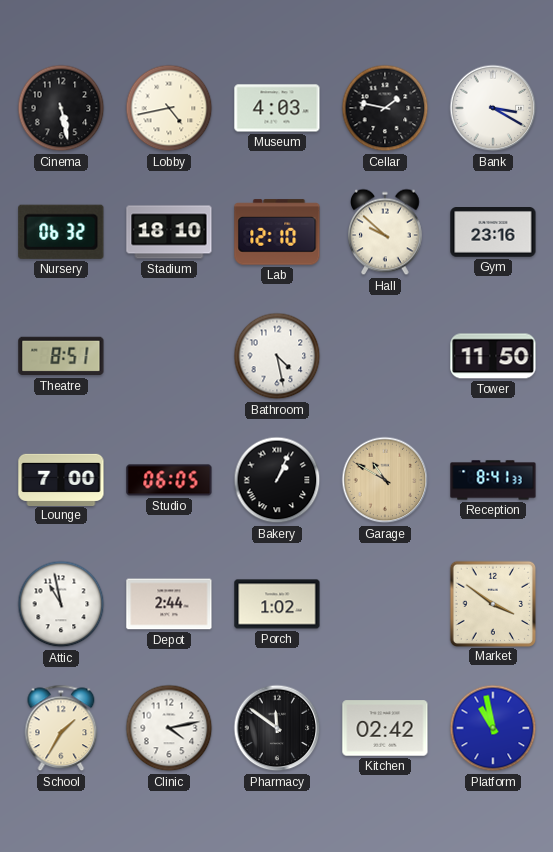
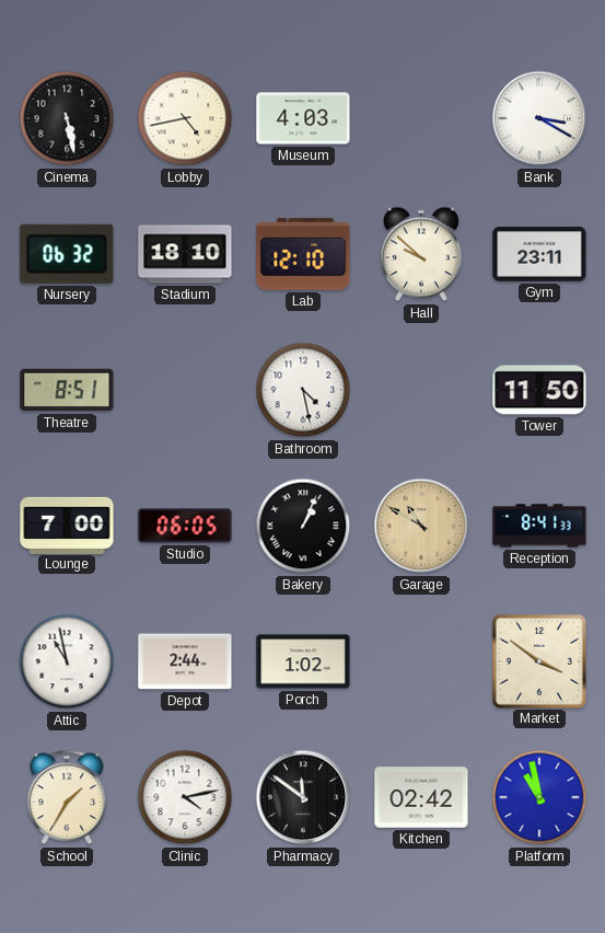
Cellar: 1:47 -> none
Gym: 23:16 -> 23:11
